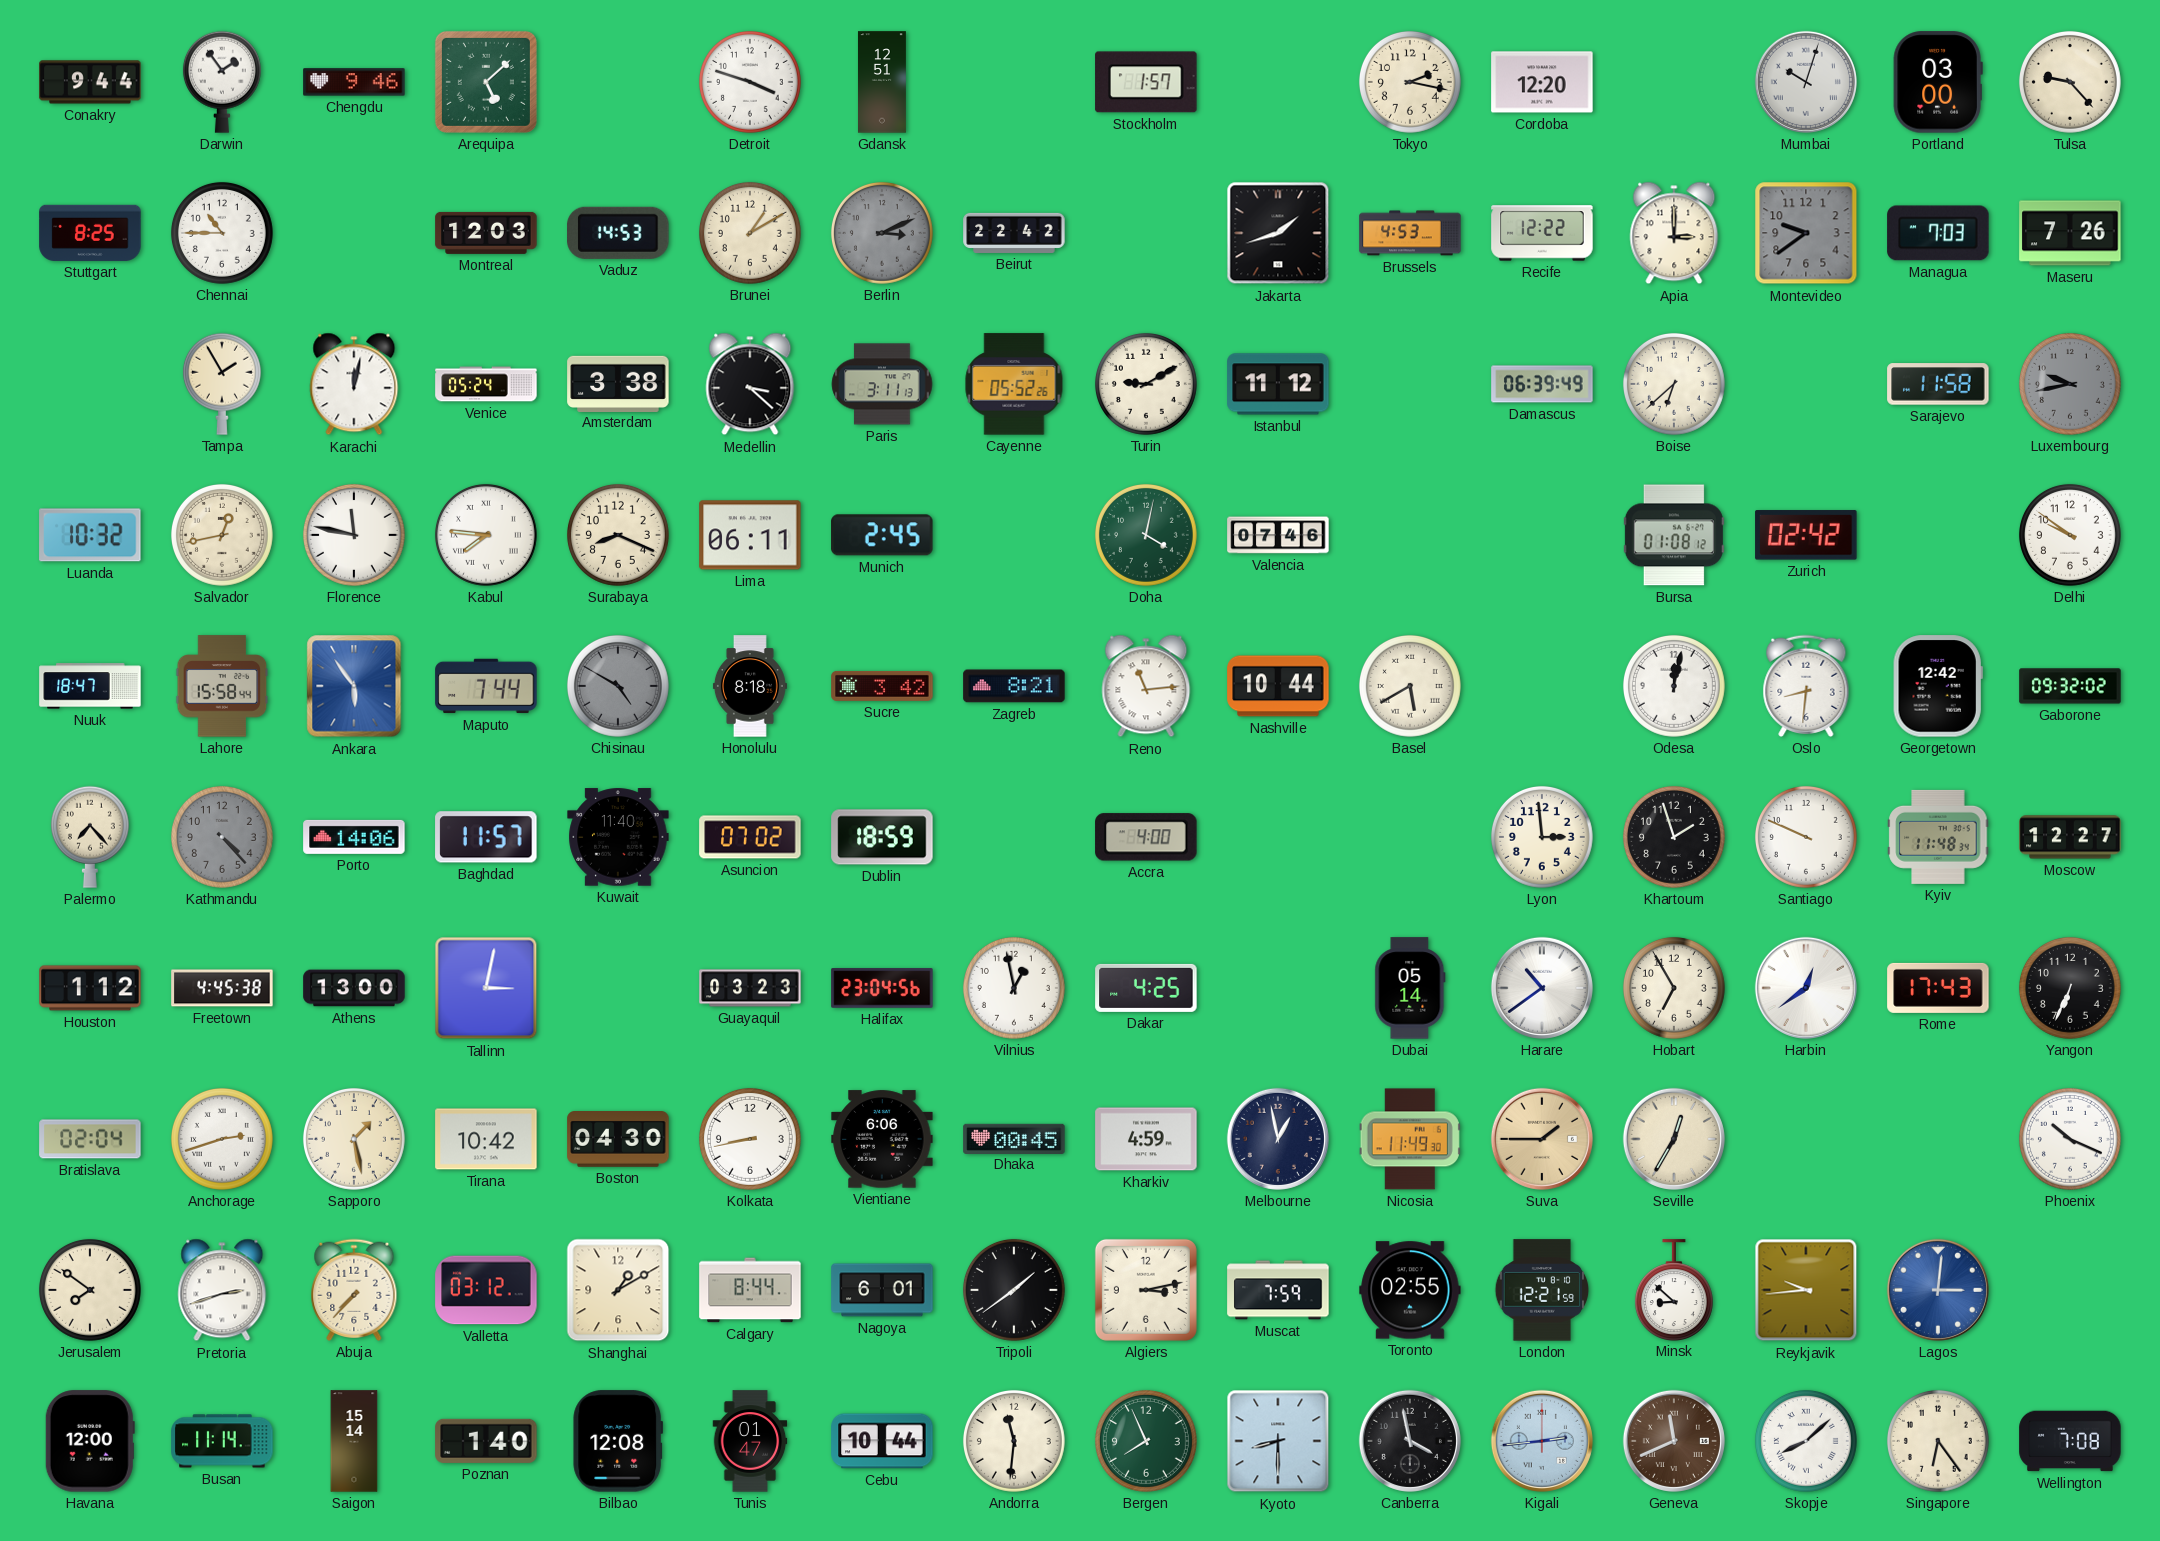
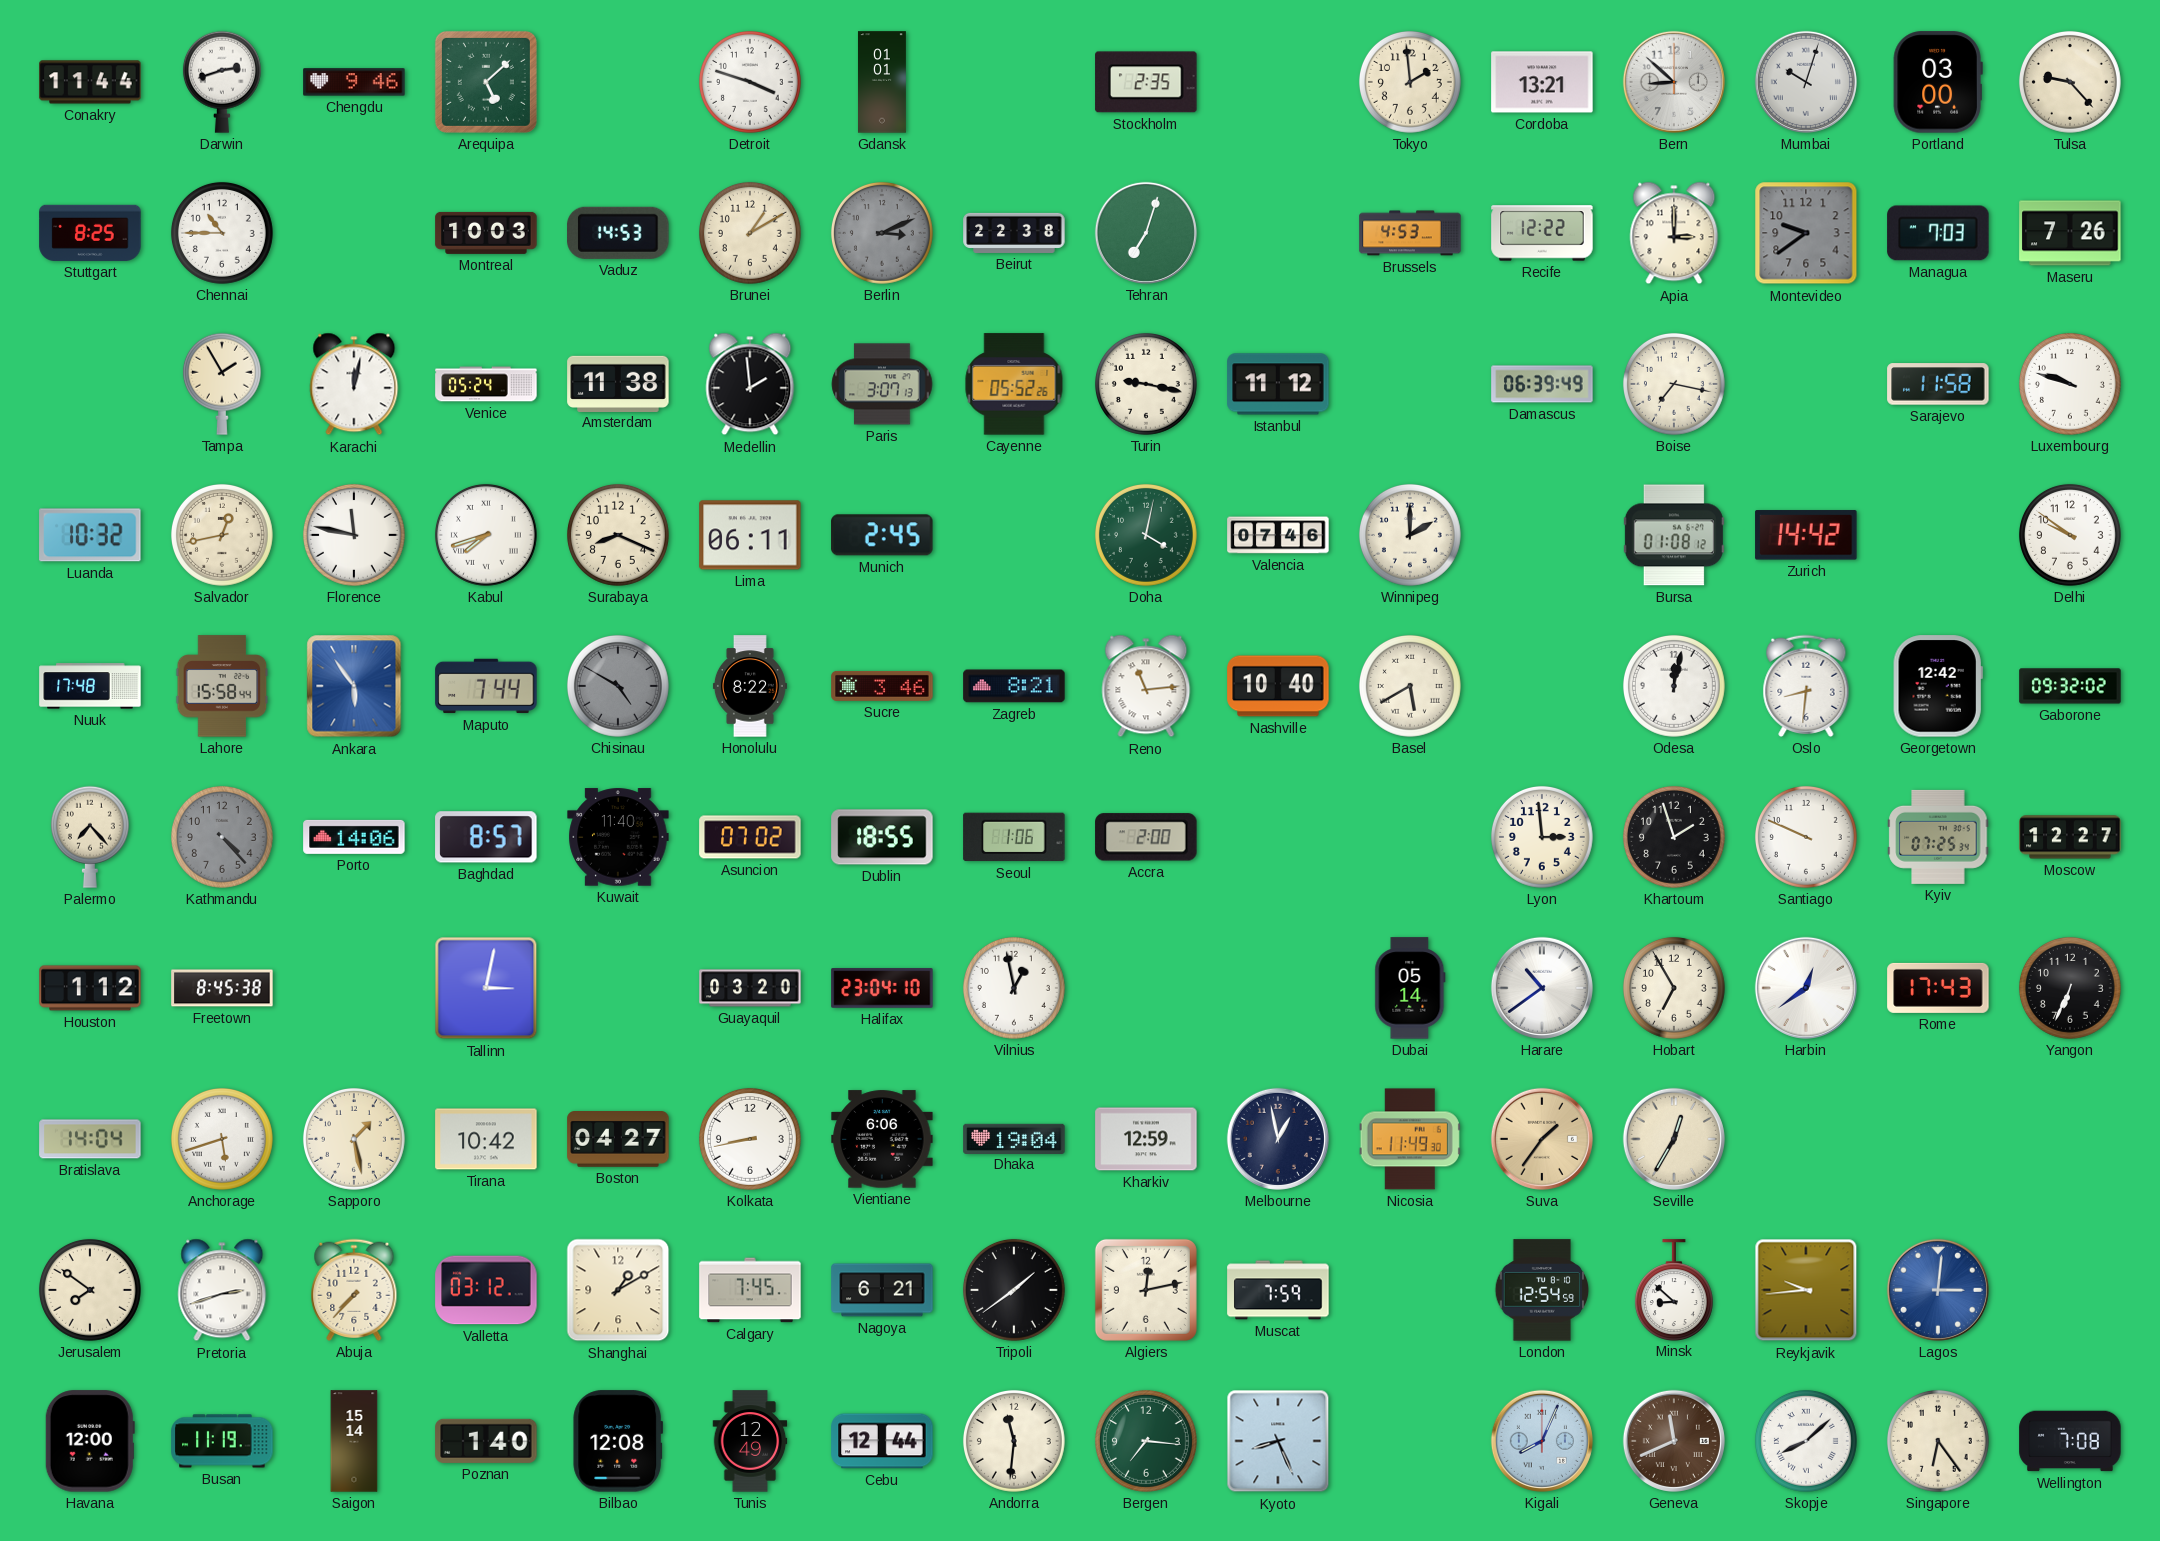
Conakry: 9:44 -> 11:44
Darwin: 1:54 -> 2:42
Gdansk: 12:51 -> 01:01
Stockholm: 1:57 -> 2:35
Tokyo: 2:17 -> 1:59
Cordoba: 12:20 -> 13:21
Bern: none -> 8:52
Montreal: 12:03 -> 10:03
Beirut: 22:42 -> 22:38
Tehran: none -> 7:03
Jakarta: 1:42 -> none
Amsterdam: 3:38 -> 11:38
Medellin: 3:22 -> 1:59
Paris: 3:11 -> 3:07
Turin: 9:10 -> 9:17
Boise: 6:38 -> 7:17
Luxembourg: 9:43 -> 9:48
Luxembourg dial: grey -> white
Kabul: 7:46 -> 7:42
Winnipeg: none -> 2:00
Zurich: 02:42 -> 14:42
Nuuk: 18:47 -> 17:48
Honolulu: 8:18 -> 8:22
Sucre: 3:42 -> 3:46
Nashville: 10:44 -> 10:40
Baghdad: 11:57 -> 8:57
Dublin: 18:59 -> 18:55
Seoul: none -> 1:06
Accra: 4:00 -> 2:00
Kyiv: 11:48 -> 07:25
Freetown: 4:45 -> 8:45
Athens: 13:00 -> none
Guayaquil: 03:23 -> 03:20
Halifax: 23:04:56 -> 23:04:10
Dakar: 4:25 -> none
Bratislava: 02:04 -> 14:04
Anchorage: 2:42 -> 5:42
Boston: 04:30 -> 04:27
Dhaka: 00:45 -> 19:04
Kharkiv: 4:59 -> 12:59
Suva: 1:45 -> 1:36
Phoenix: 10:19 -> none
Calgary: 8:44 -> 7:45
Nagoya: 6:01 -> 6:21
Algiers: 3:13 -> 12:13
Toronto: 02:55 -> none
London: 12:21 -> 12:54
Busan: 11:14 -> 11:19
Tunis: 01:47 -> 12:49
Cebu: 10:44 -> 12:44
Bergen: 7:56 -> 7:16
Kyoto: 8:30 -> 8:26
Canberra: 3:58 -> none
Kigali: 2:44 -> 8:04
